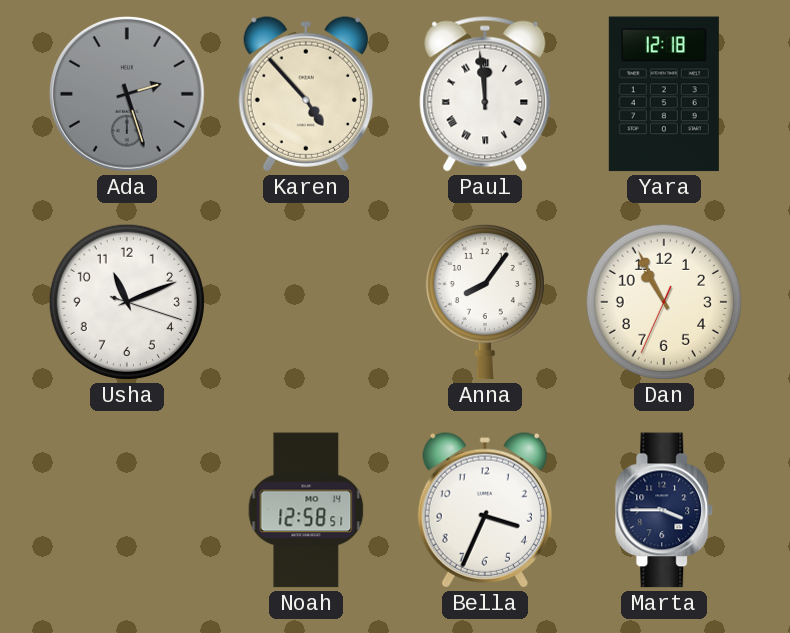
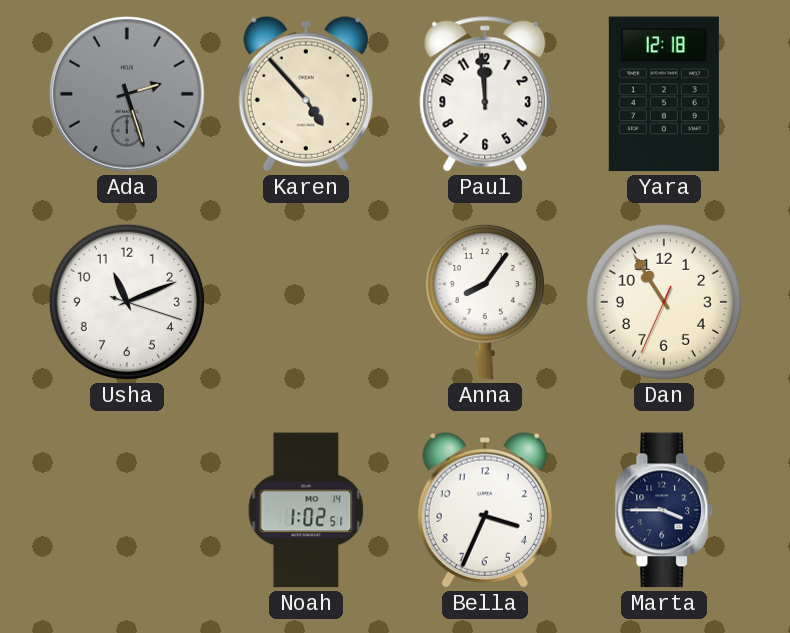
Paul numerals: Roman -> Arabic
Dan: 10:55 -> 10:54
Noah: 12:58 -> 1:02
